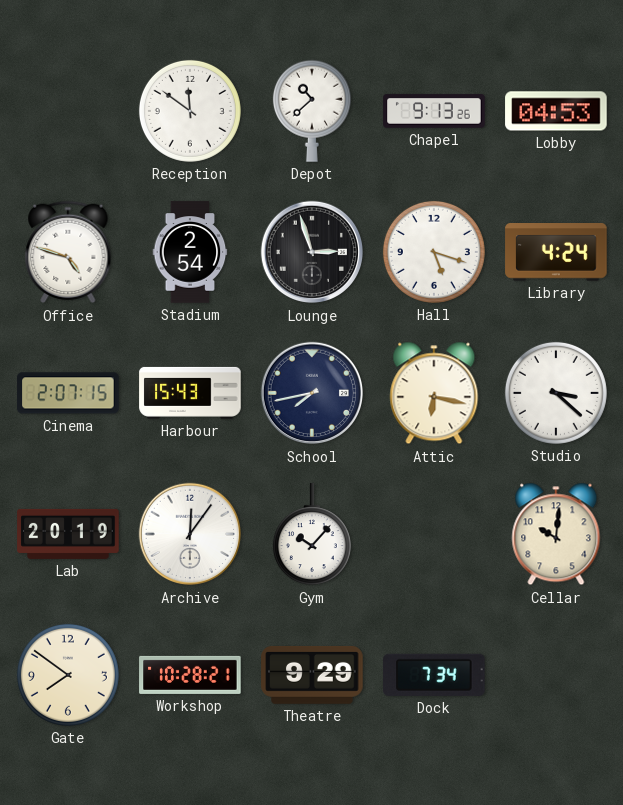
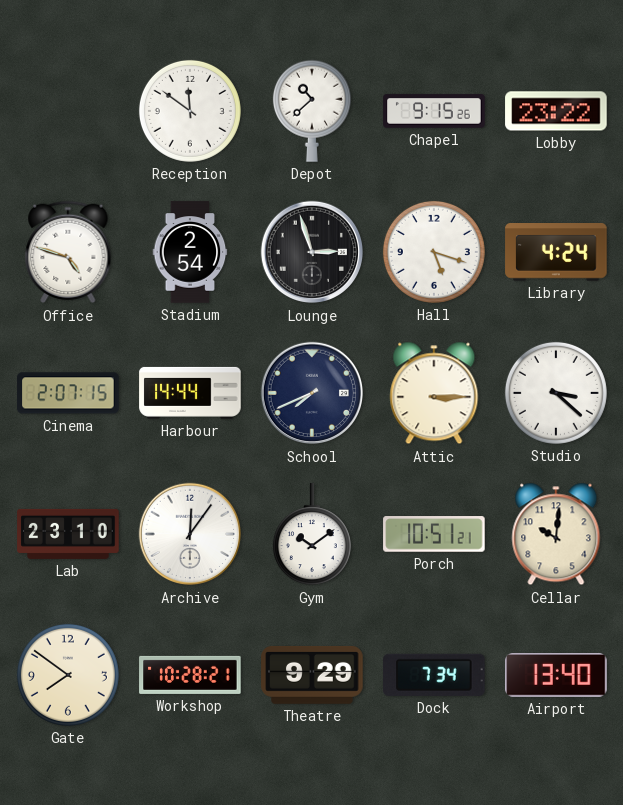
Chapel: 9:13 -> 9:15
Lobby: 04:53 -> 23:22
Harbour: 15:43 -> 14:44
School: 7:43 -> 7:41
Attic: 6:17 -> 3:15
Lab: 20:19 -> 23:10
Gym: 10:07 -> 10:09
Porch: none -> 10:51
Airport: none -> 13:40
